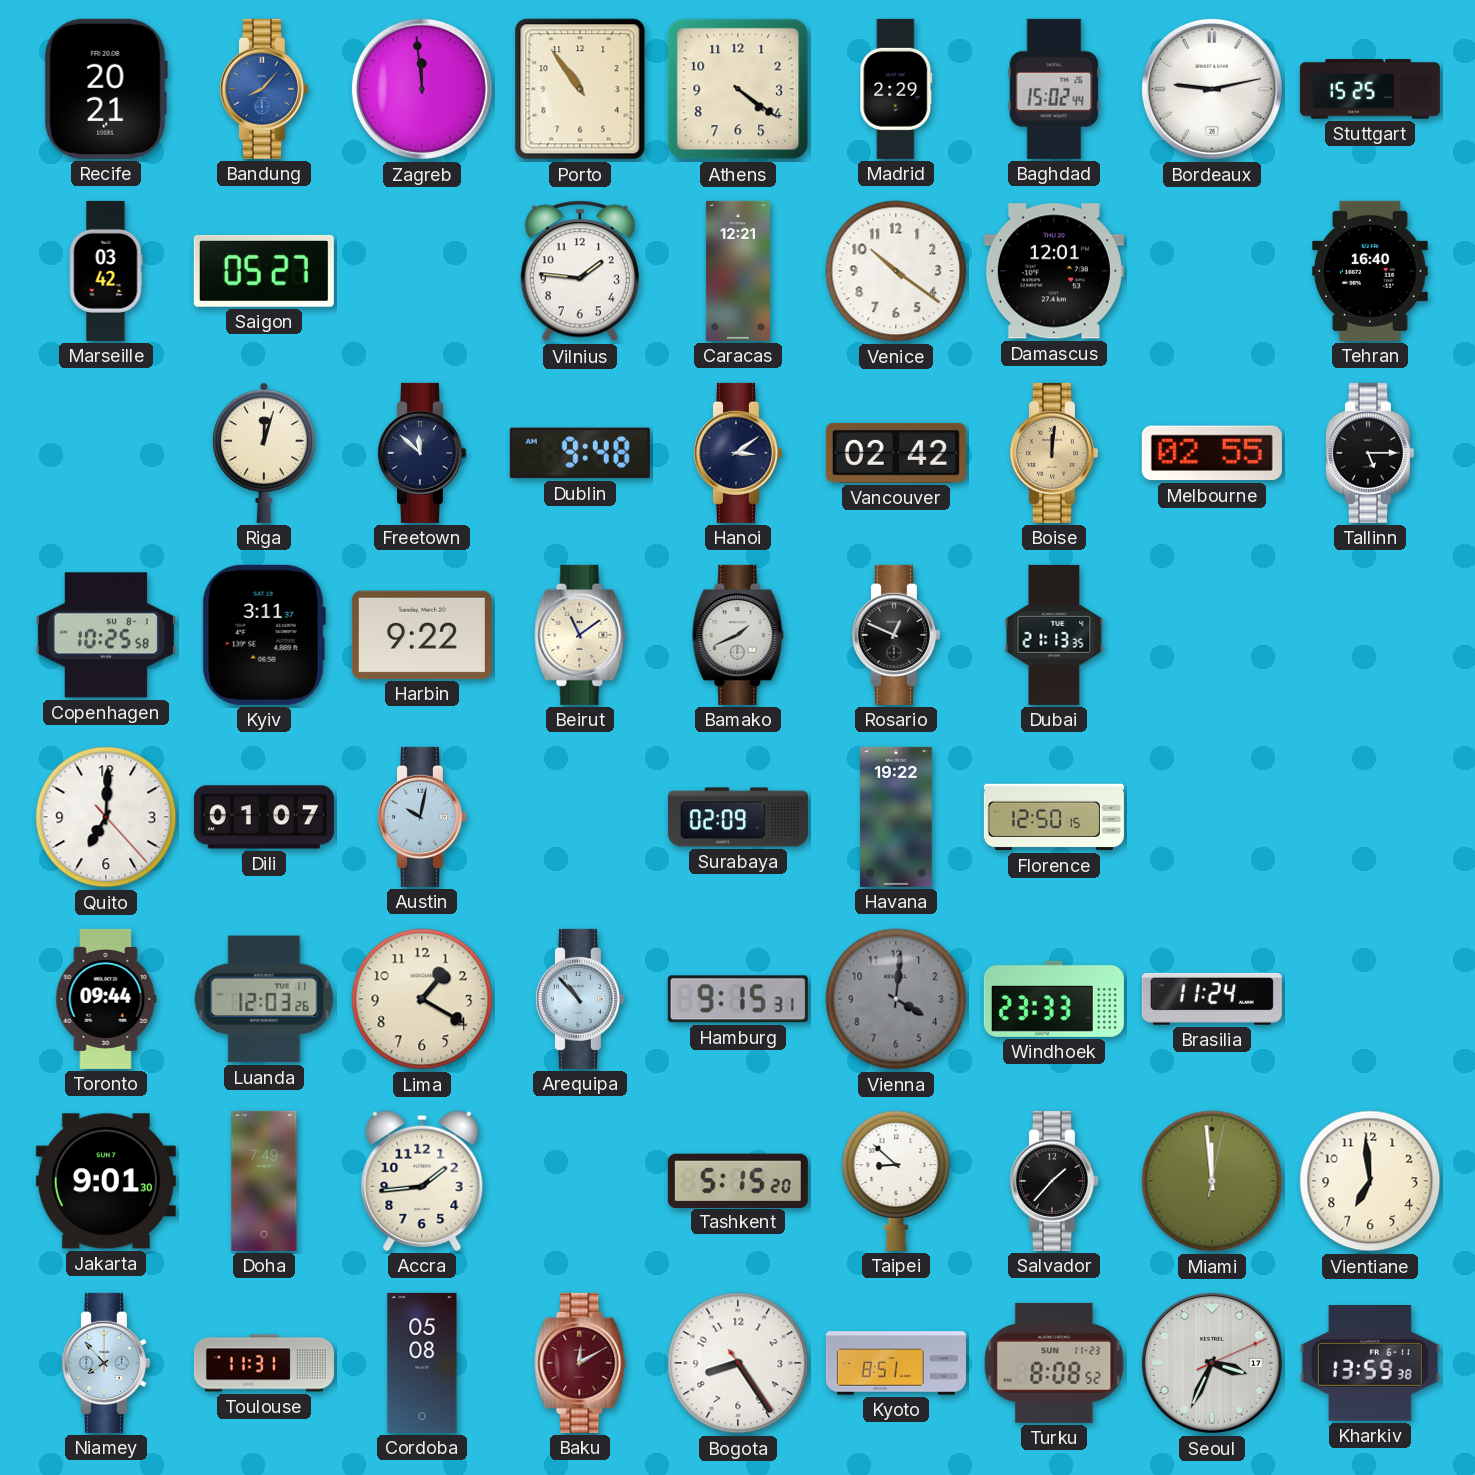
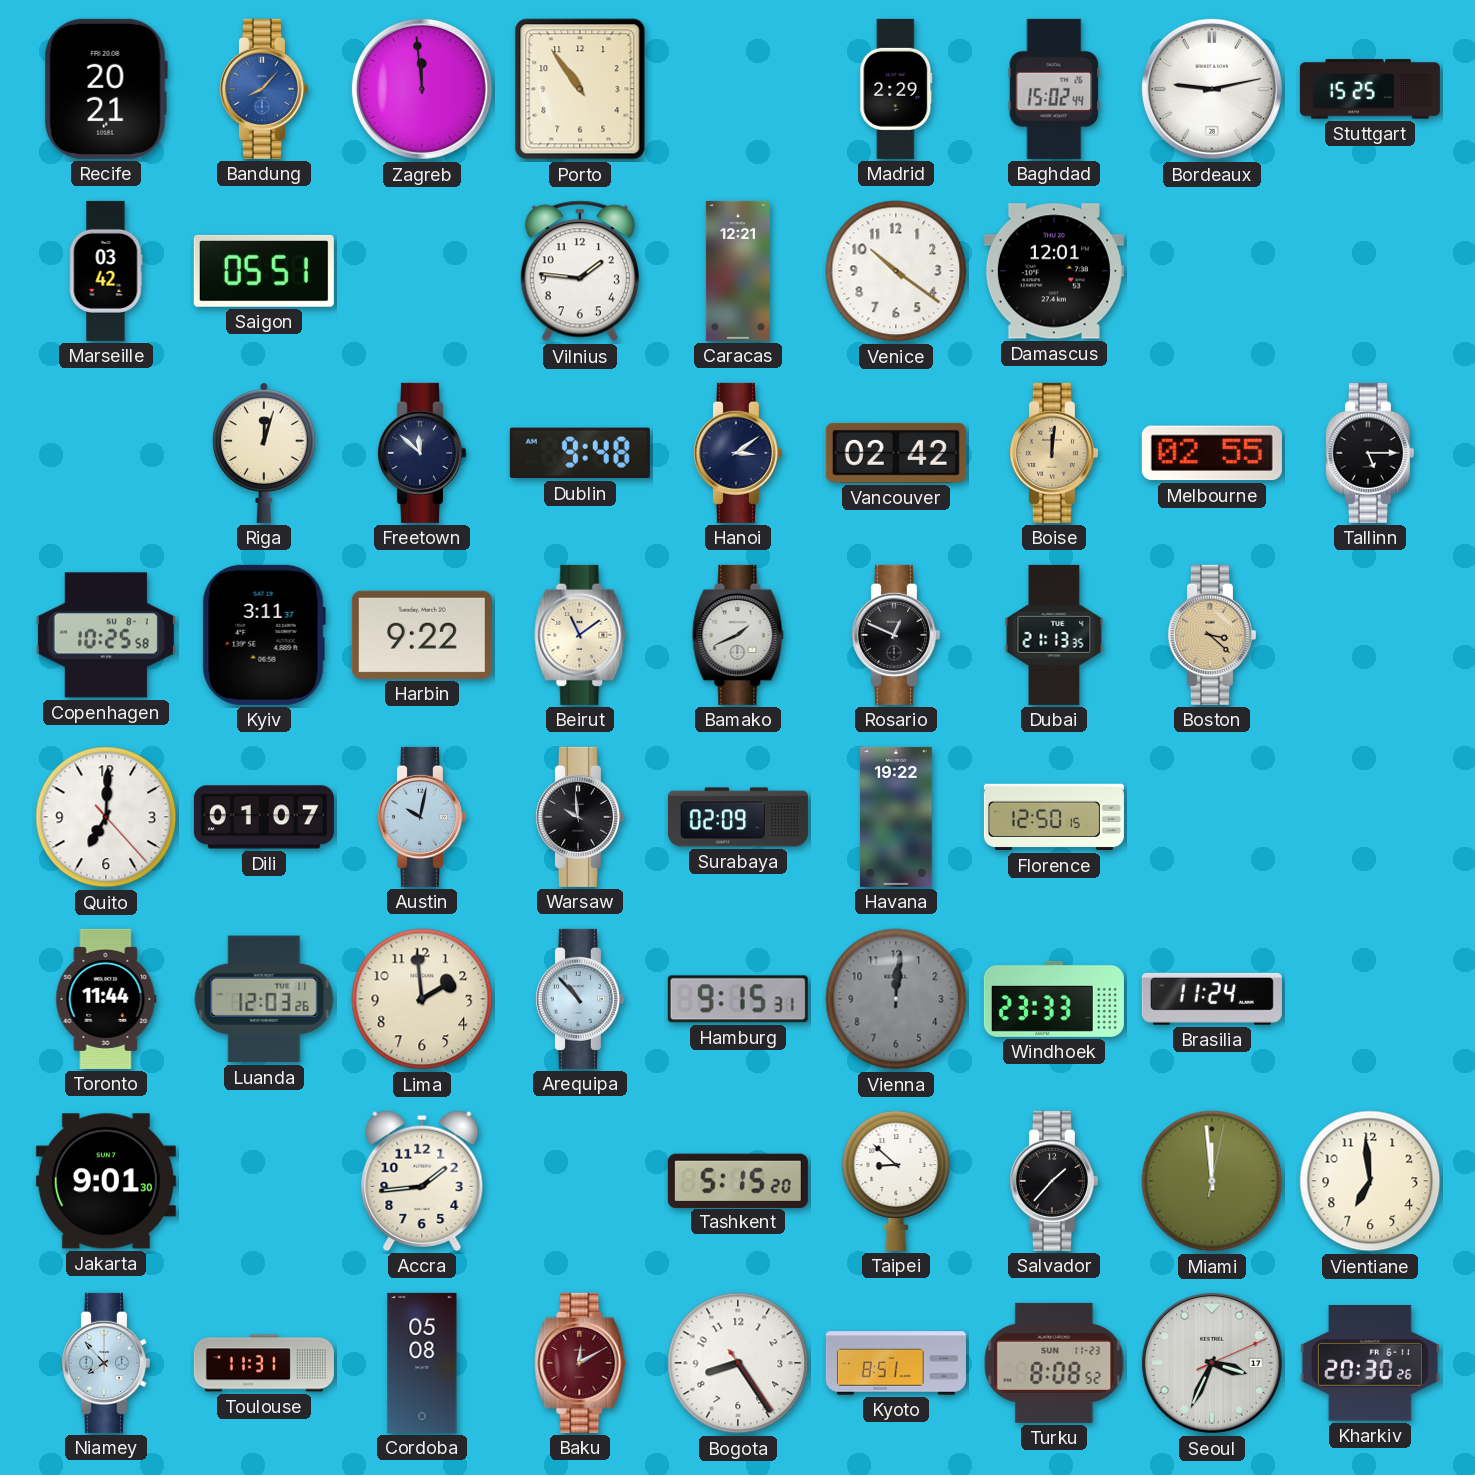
Athens: 4:21 -> none
Saigon: 05:27 -> 05:51
Tehran: 16:40 -> none
Boston: none -> 3:22
Warsaw: none -> 9:59
Toronto: 09:44 -> 11:44
Lima: 1:20 -> 1:59
Vienna: 4:01 -> 12:01
Doha: 7:49 -> none
Kharkiv: 13:59 -> 20:30
